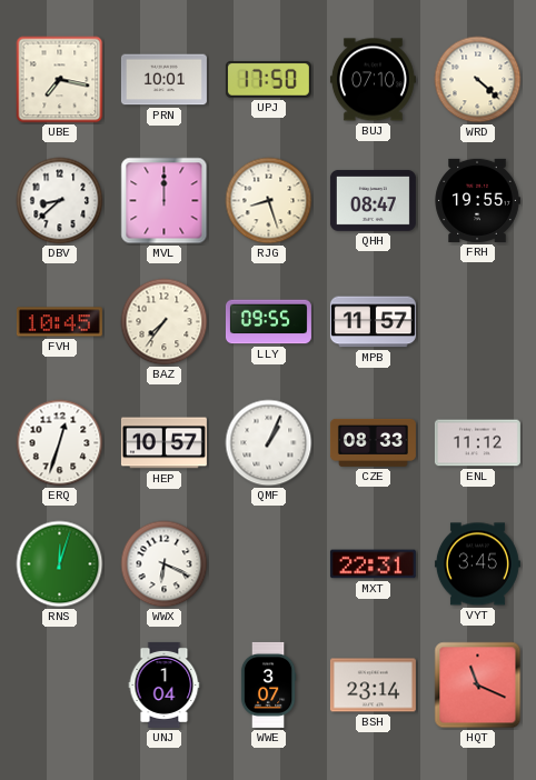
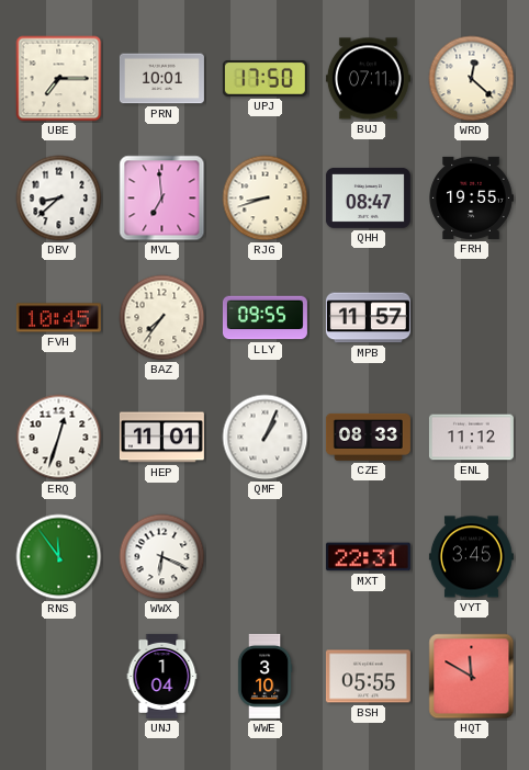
UBE: 7:17 -> 7:15
BUJ: 07:10 -> 07:11
WRD: 4:22 -> 12:22
MVL: 12:00 -> 6:59
RJG: 8:27 -> 8:42
HEP: 10:57 -> 11:01
RNS: 12:03 -> 11:54
WWE: 3:07 -> 3:10
BSH: 23:14 -> 05:55
HQT: 11:19 -> 11:50
